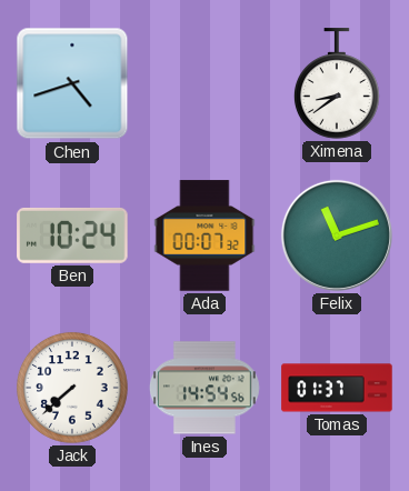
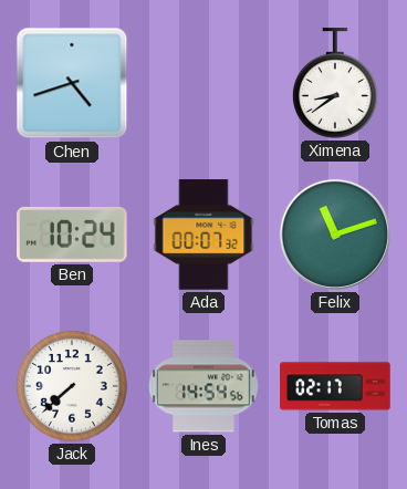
Tomas: 01:37 -> 02:17
